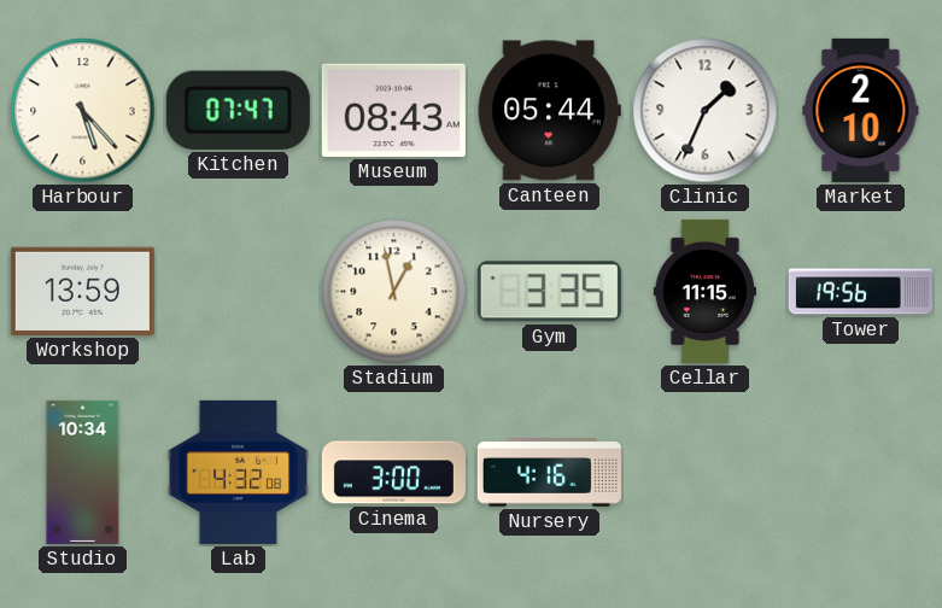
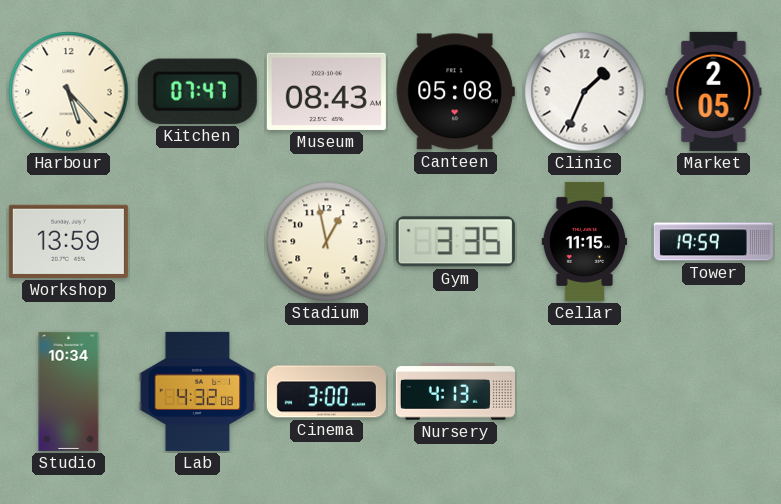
Canteen: 05:44 -> 05:08
Market: 2:10 -> 2:05
Tower: 19:56 -> 19:59
Nursery: 4:16 -> 4:13
